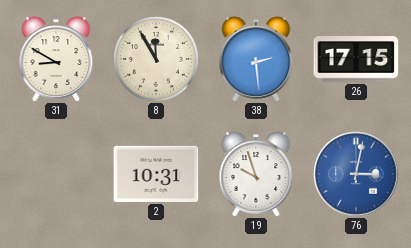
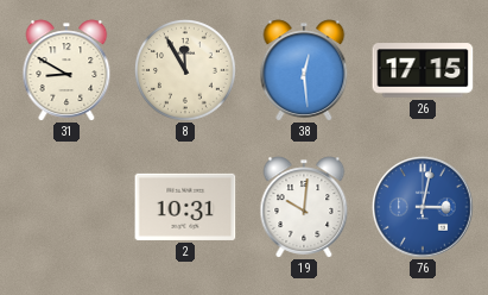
38: 2:29 -> 12:29
19: 9:57 -> 10:01
